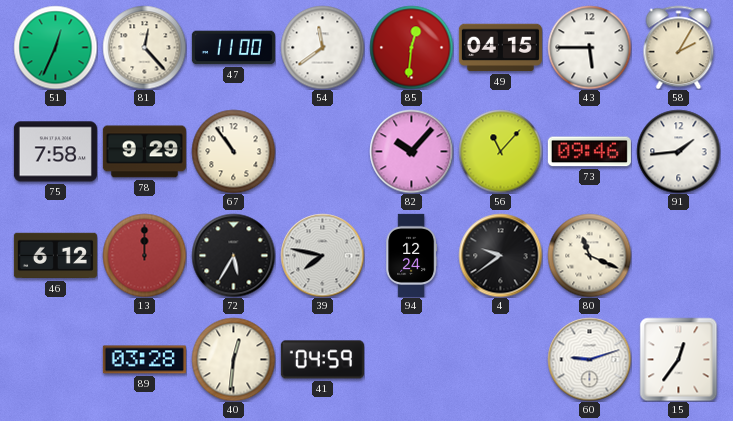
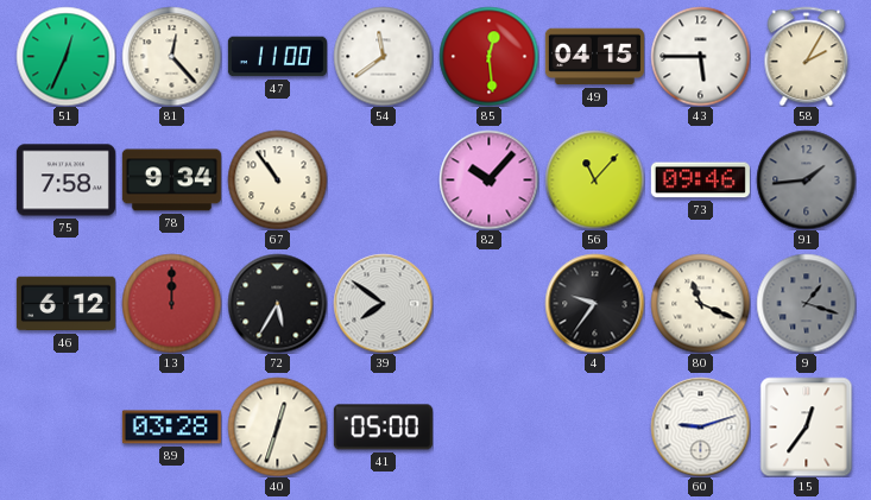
85: 12:31 -> 12:29
78: 9:29 -> 9:34
91 dial: white -> grey
39: 7:47 -> 7:51
94: 12:24 -> none
4: 9:39 -> 9:36
9: none -> 1:18
40: 12:31 -> 12:33
41: 04:59 -> 05:00
